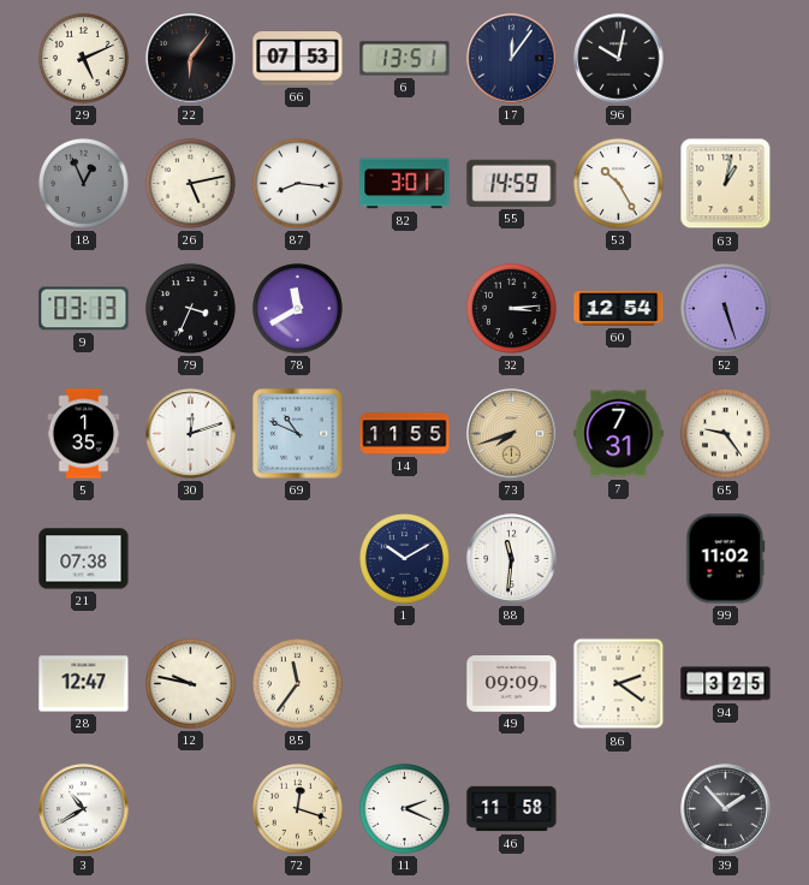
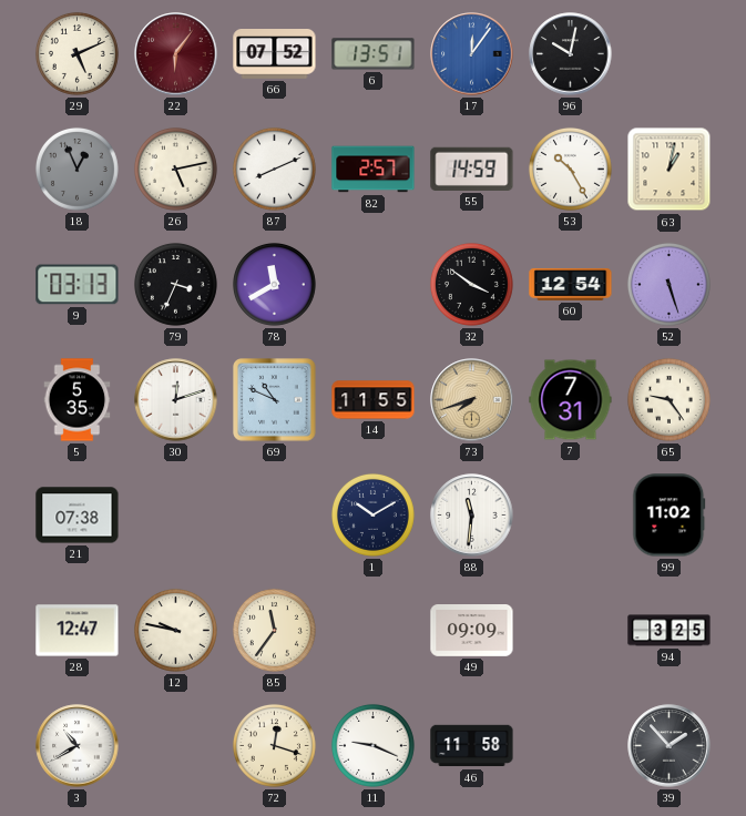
22 dial: black -> burgundy
66: 07:53 -> 07:52
17 dial: navy -> blue
87: 8:16 -> 8:11
82: 3:01 -> 2:57
32: 3:14 -> 3:51
5: 1:35 -> 5:35
86: 2:21 -> none
11: 2:19 -> 9:19
